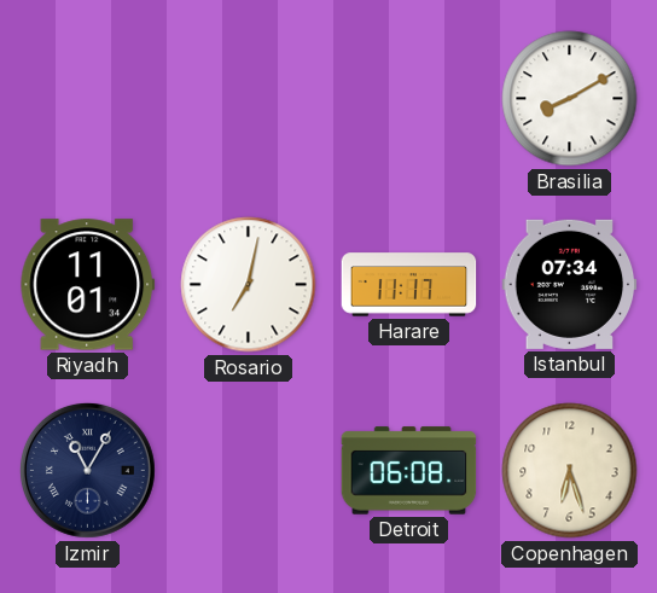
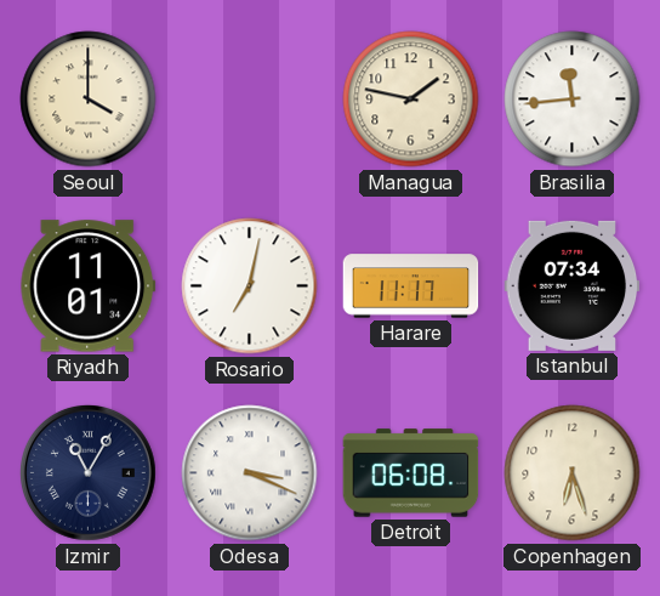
Seoul: none -> 4:00
Managua: none -> 1:47
Brasilia: 8:10 -> 11:44
Odesa: none -> 3:19
